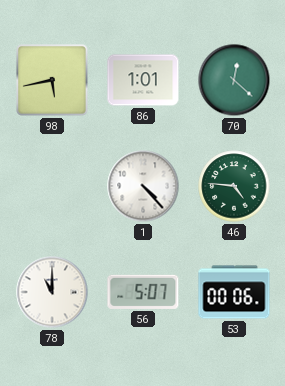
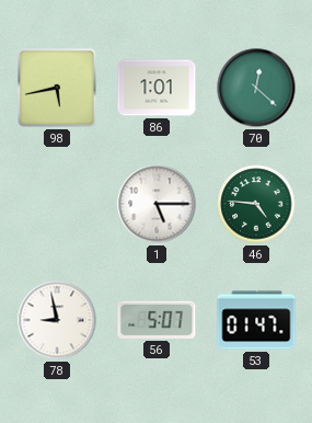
1: 4:23 -> 5:15
78: 11:00 -> 8:58
53: 00:06 -> 01:47
